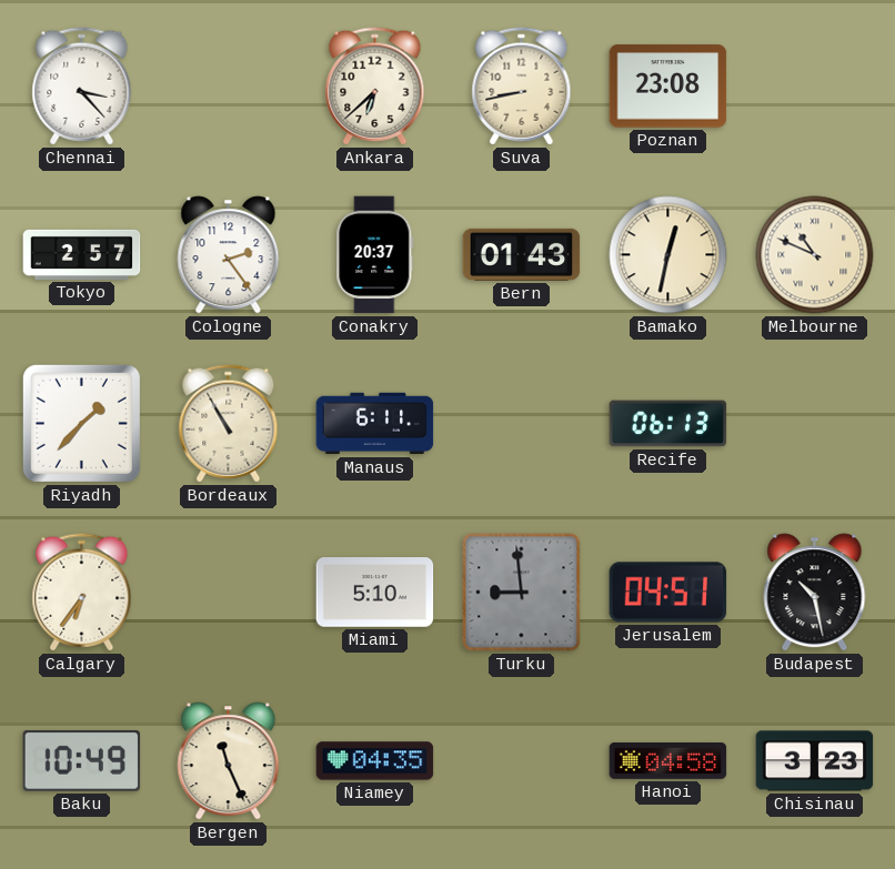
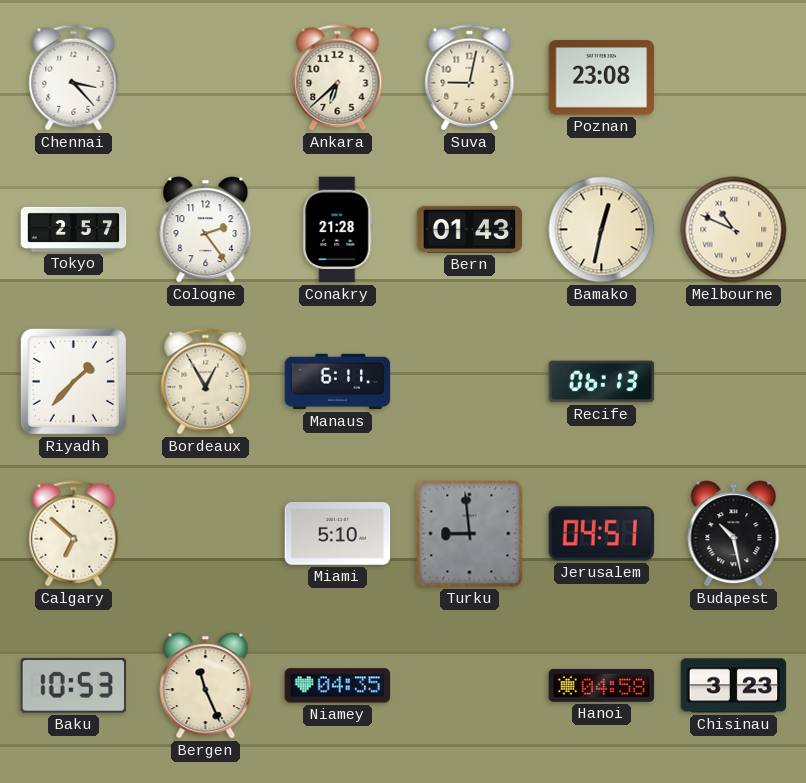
Suva: 8:43 -> 9:02
Conakry: 20:37 -> 21:28
Bordeaux: 10:55 -> 12:55
Calgary: 6:36 -> 6:52
Baku: 10:49 -> 10:53
